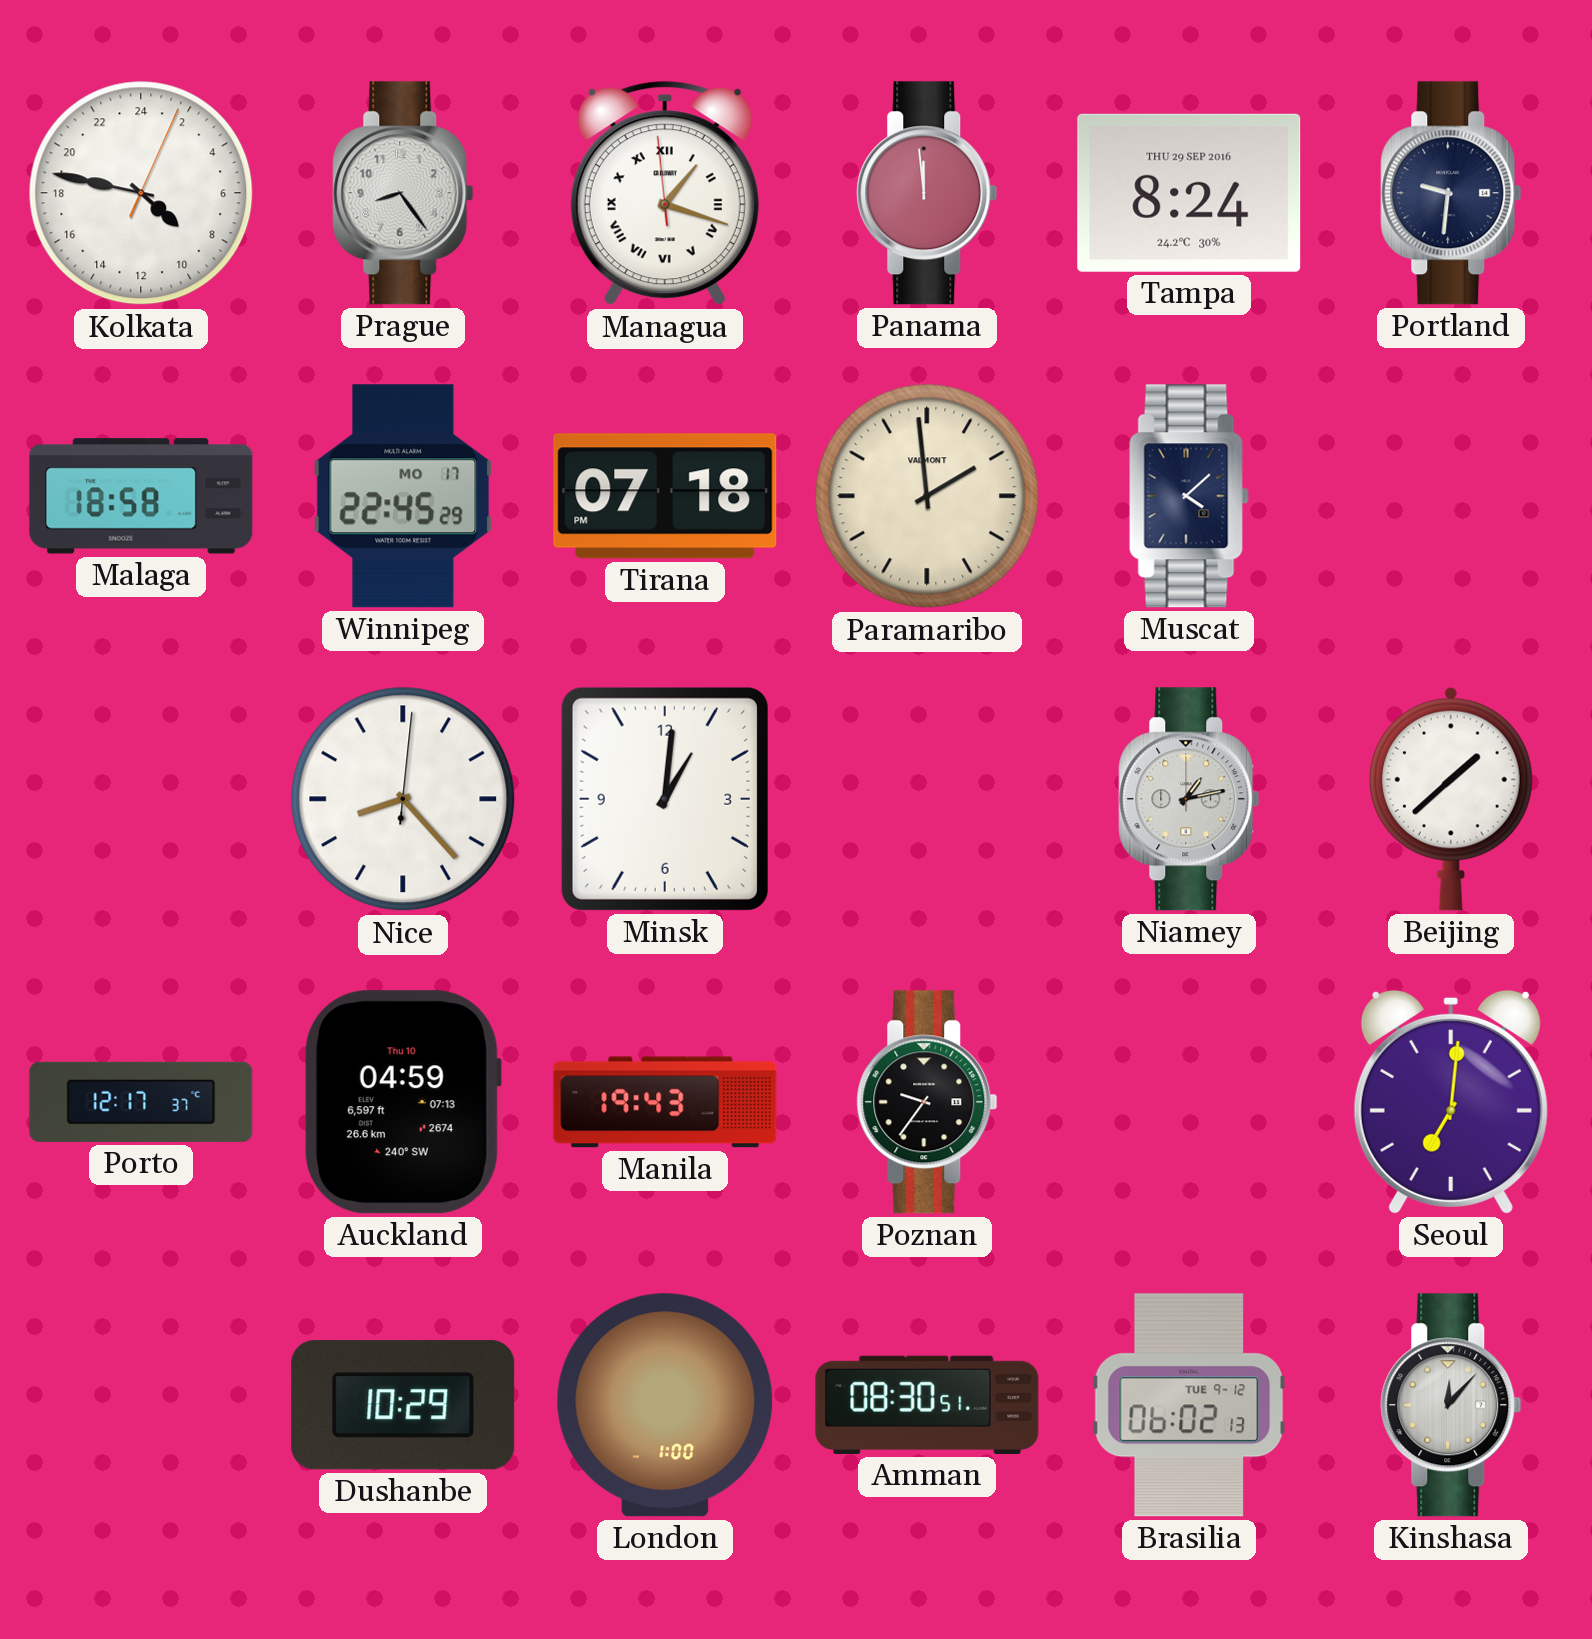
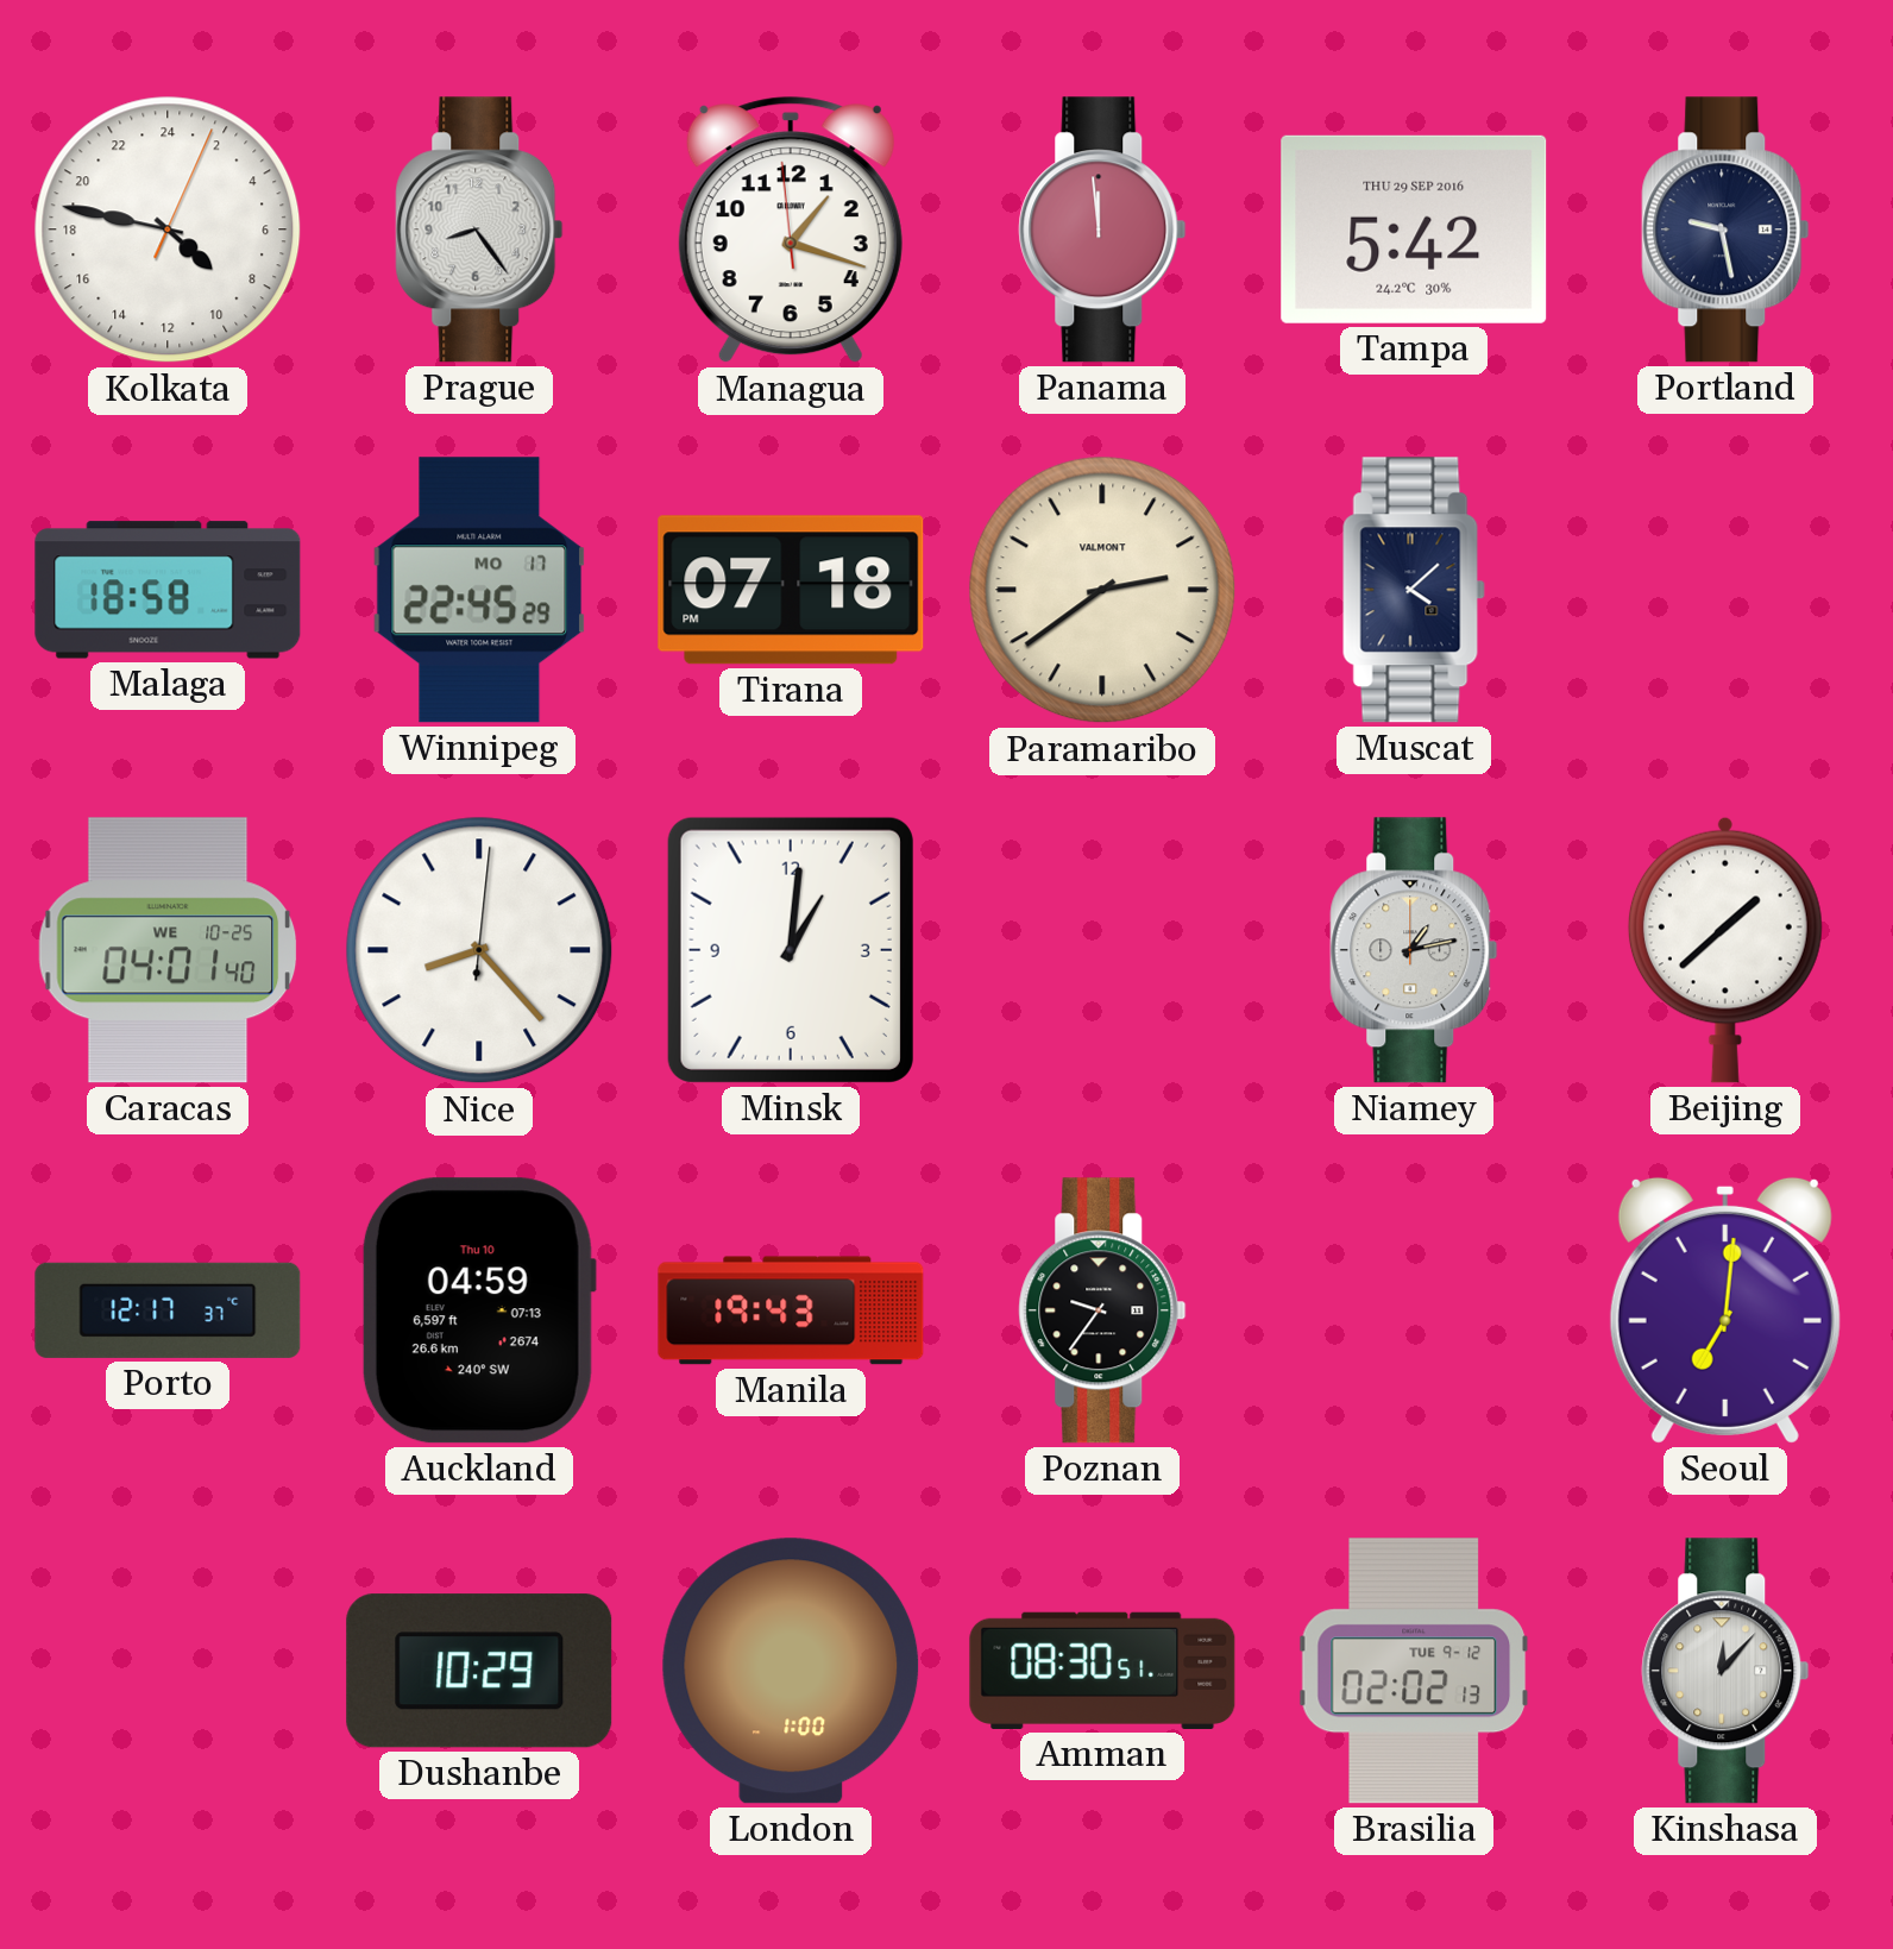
Managua numerals: Roman -> Arabic
Tampa: 8:24 -> 5:42
Portland: 9:31 -> 9:28
Paramaribo: 1:59 -> 2:39
Caracas: none -> 04:01
Brasilia: 06:02 -> 02:02
